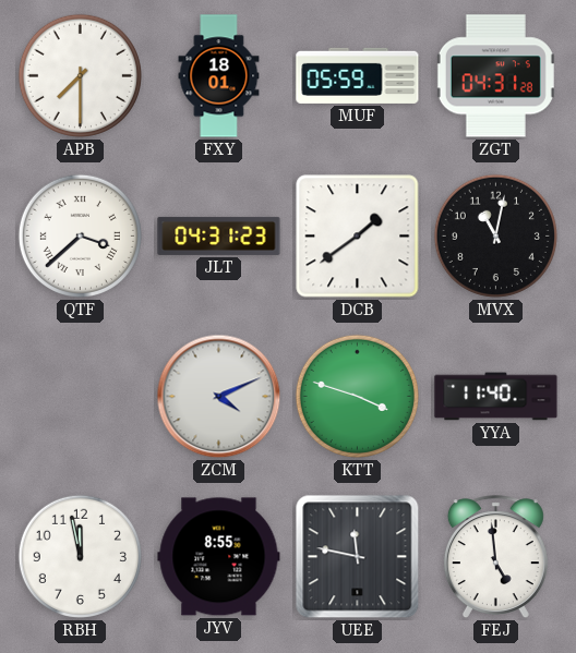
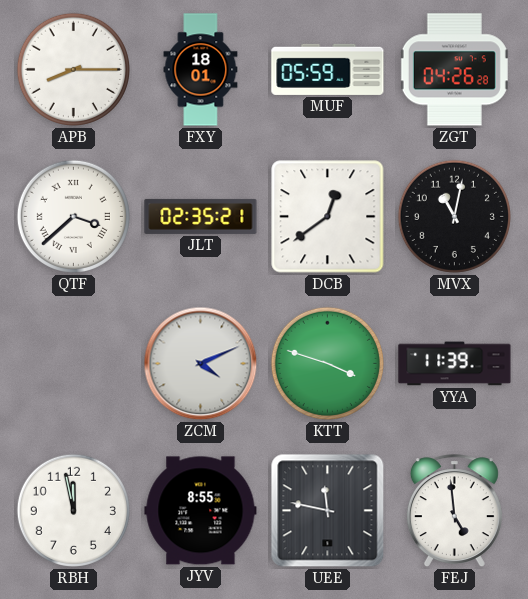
APB: 7:30 -> 8:15
ZGT: 04:31 -> 04:26
JLT: 04:31 -> 02:35
DCB: 1:39 -> 12:39
YYA: 11:40 -> 11:39
